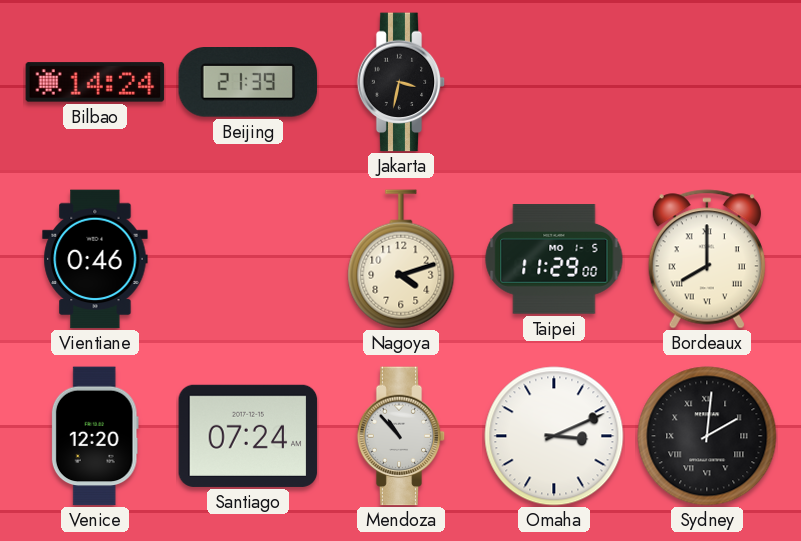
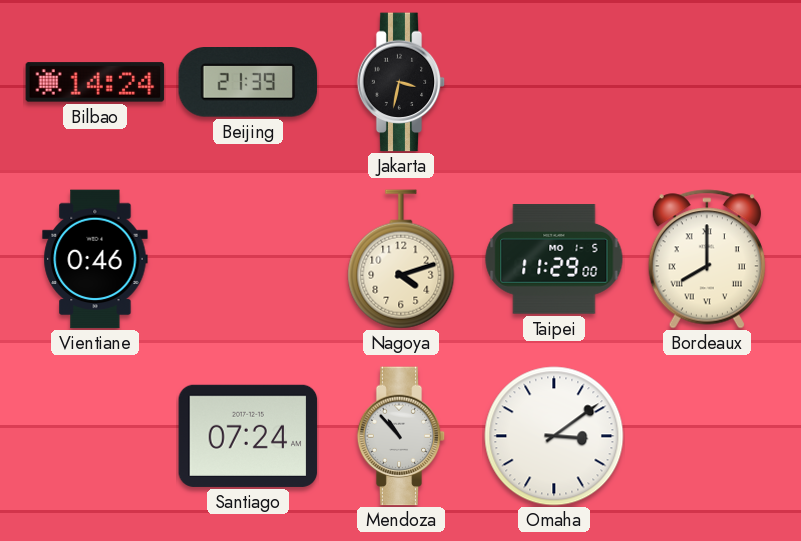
Venice: 12:20 -> none
Omaha: 3:11 -> 3:09
Sydney: 2:01 -> none
